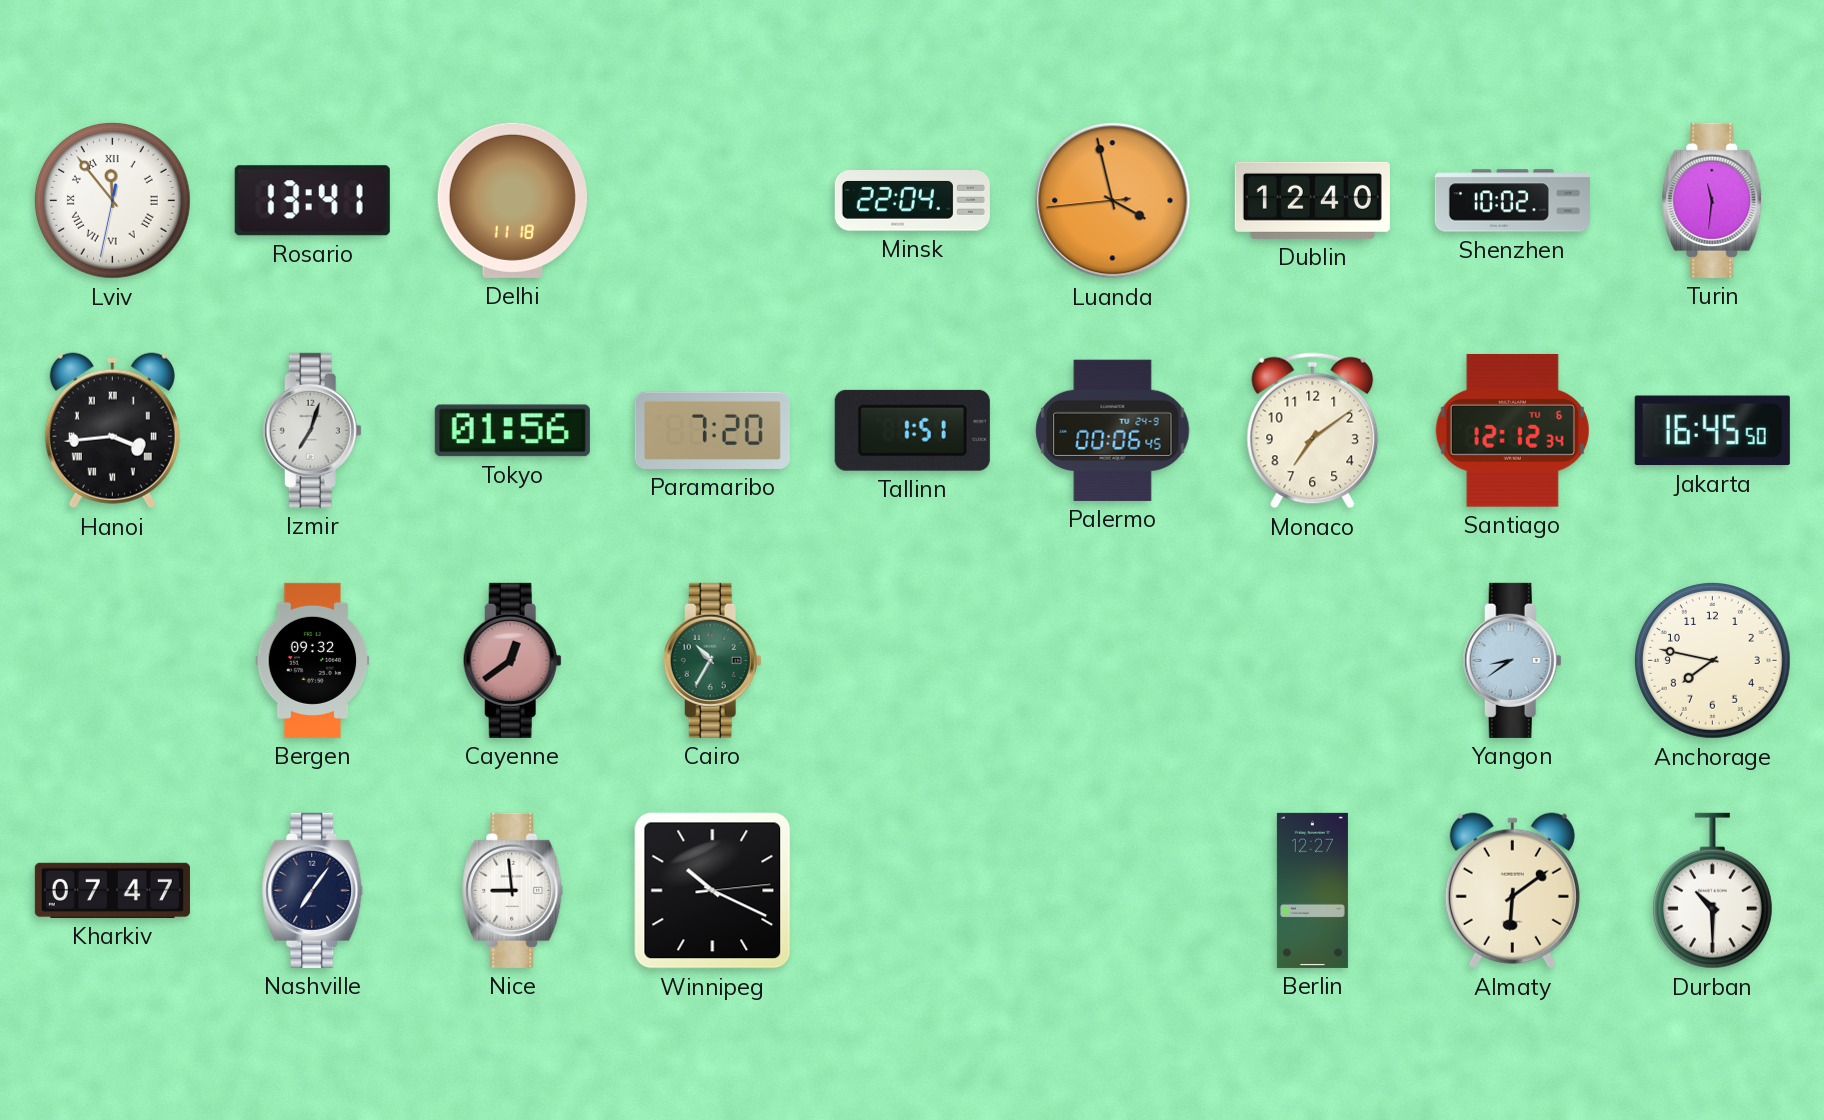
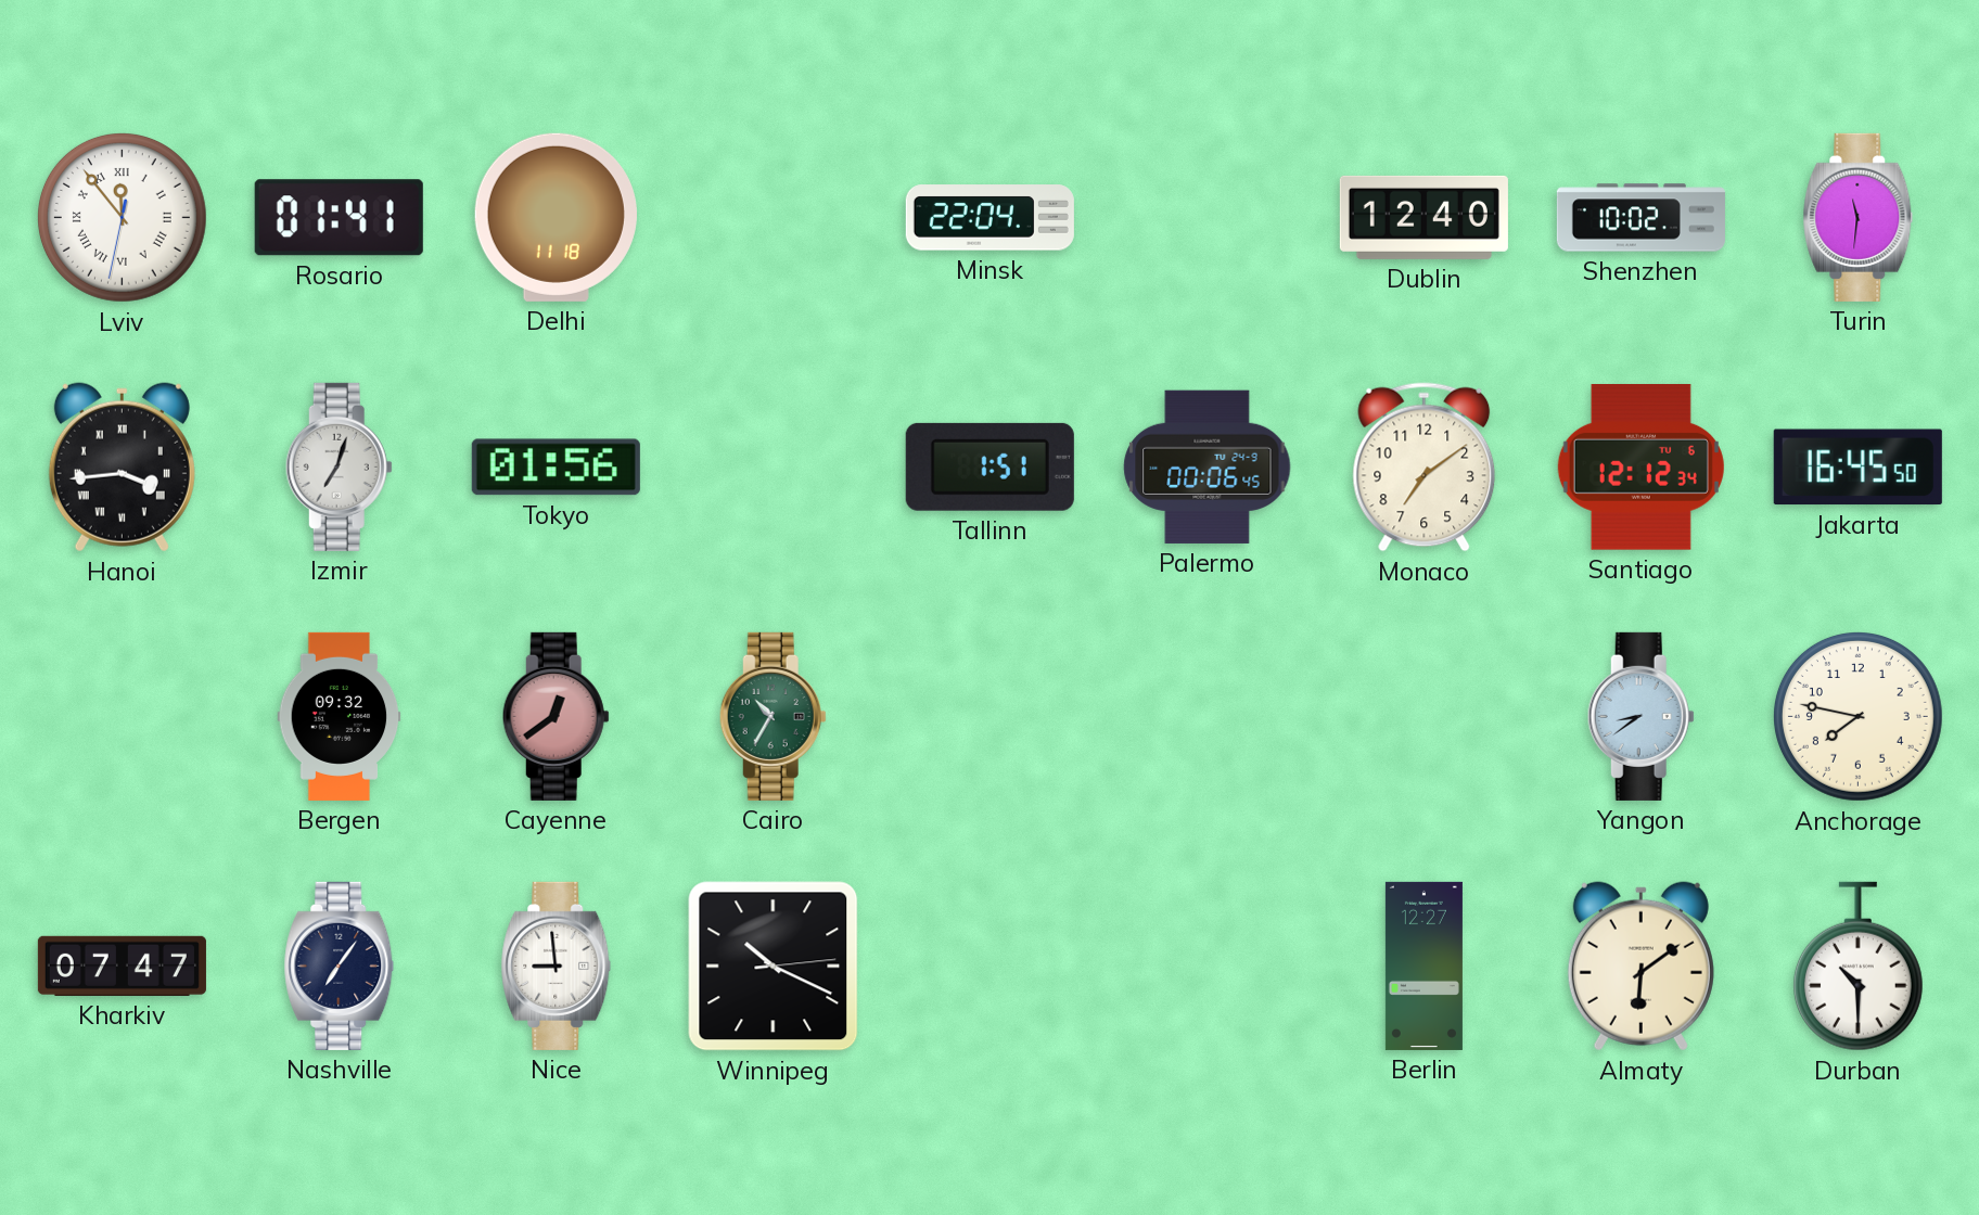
Rosario: 13:41 -> 01:41
Luanda: 3:57 -> none
Paramaribo: 7:20 -> none
